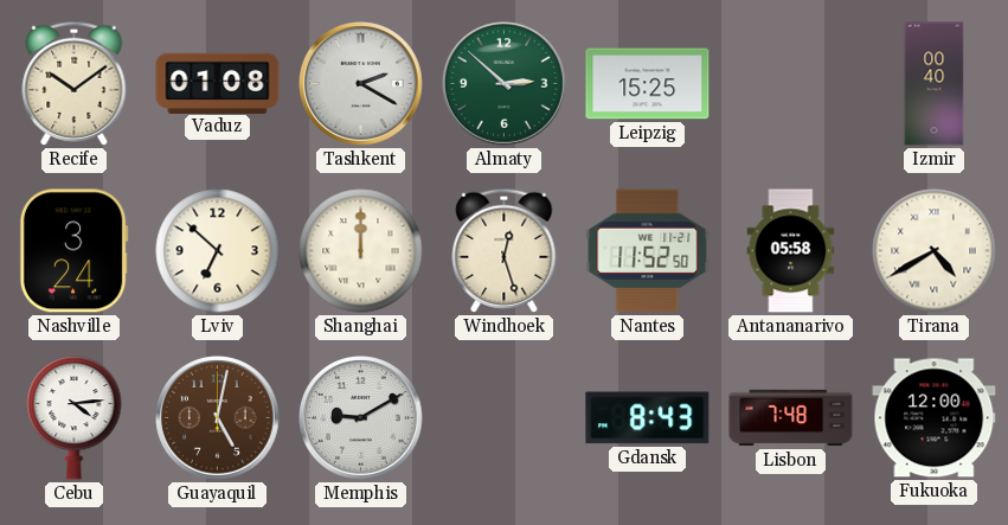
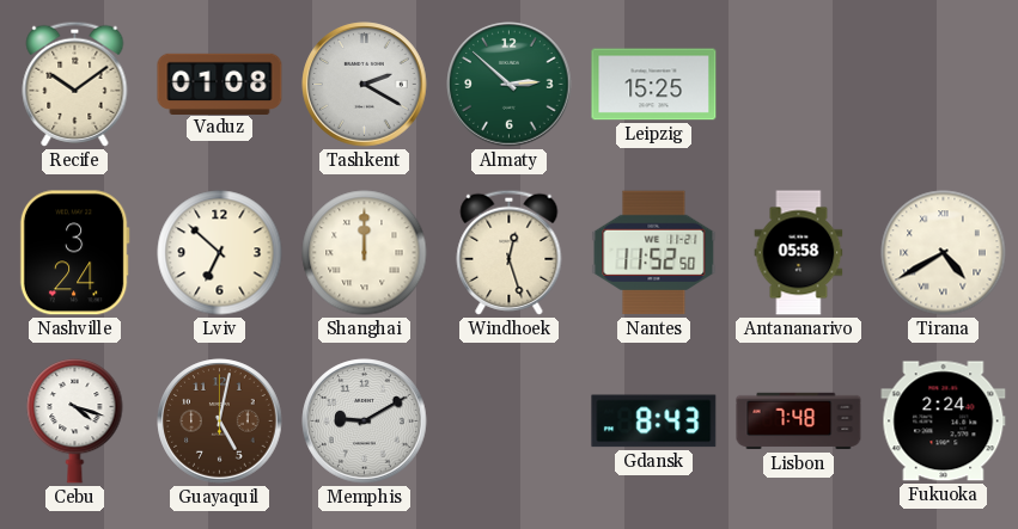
Izmir: 00:40 -> none
Cebu: 4:14 -> 4:18
Fukuoka: 12:00 -> 2:24
